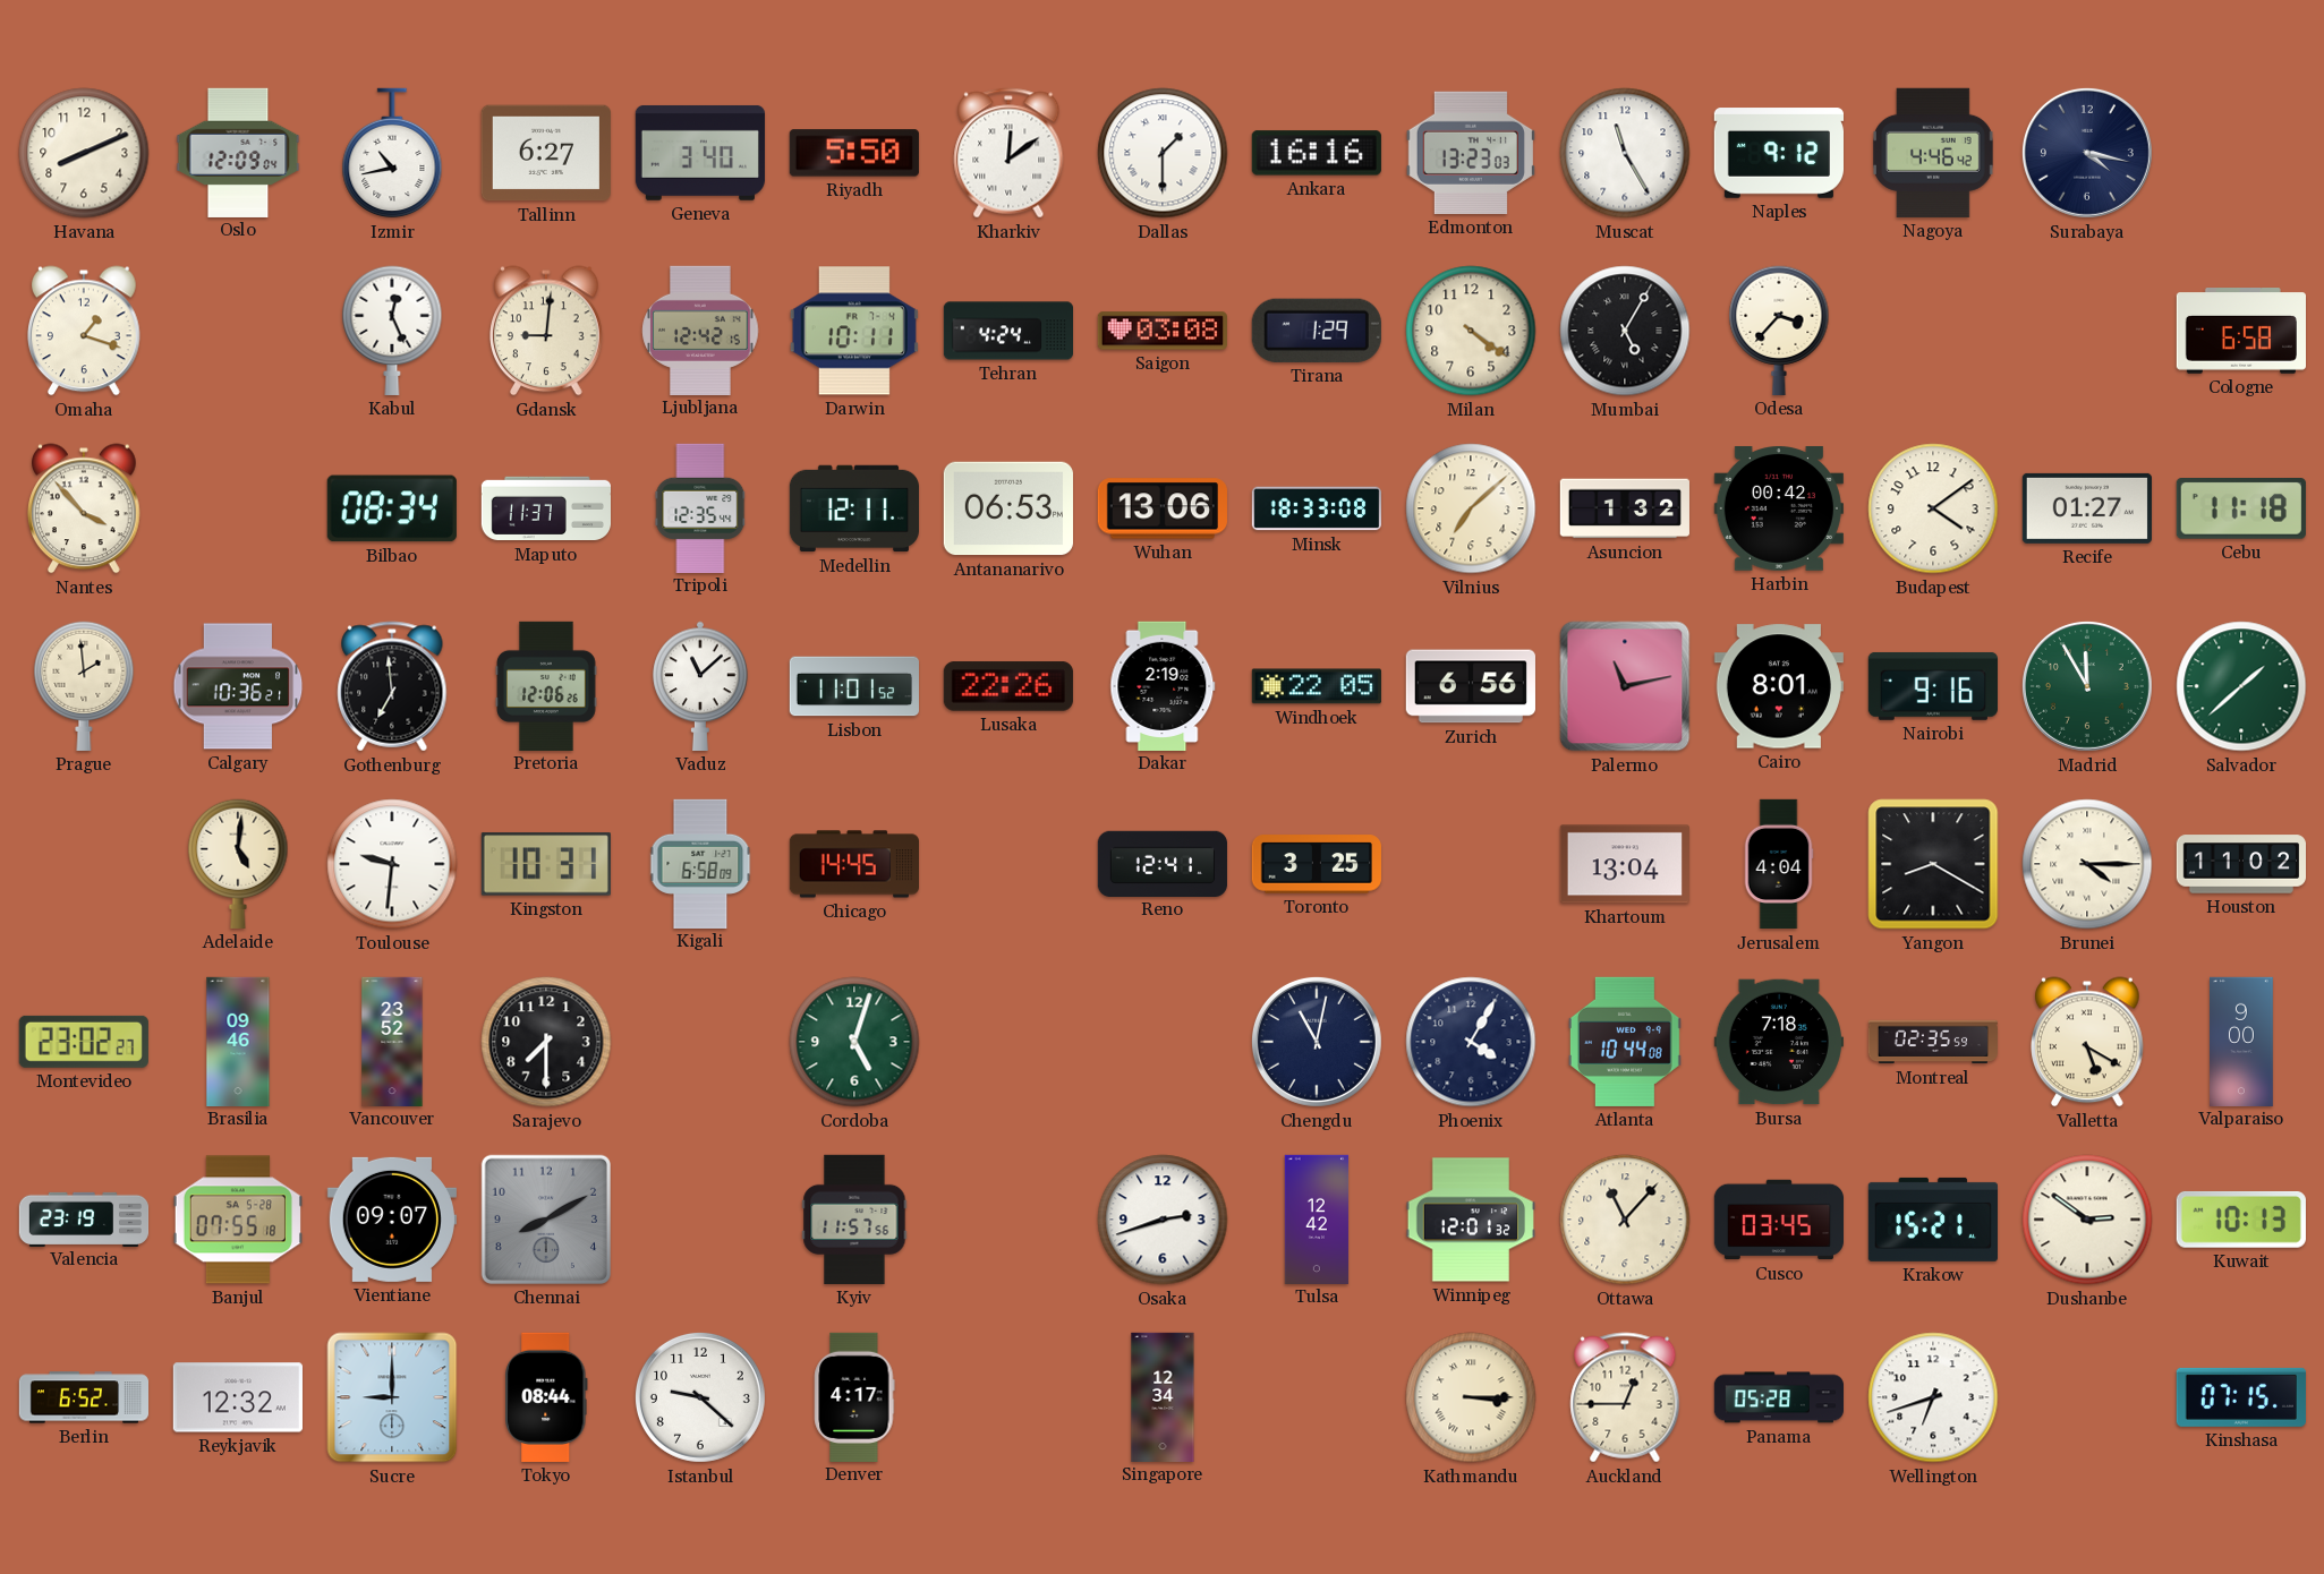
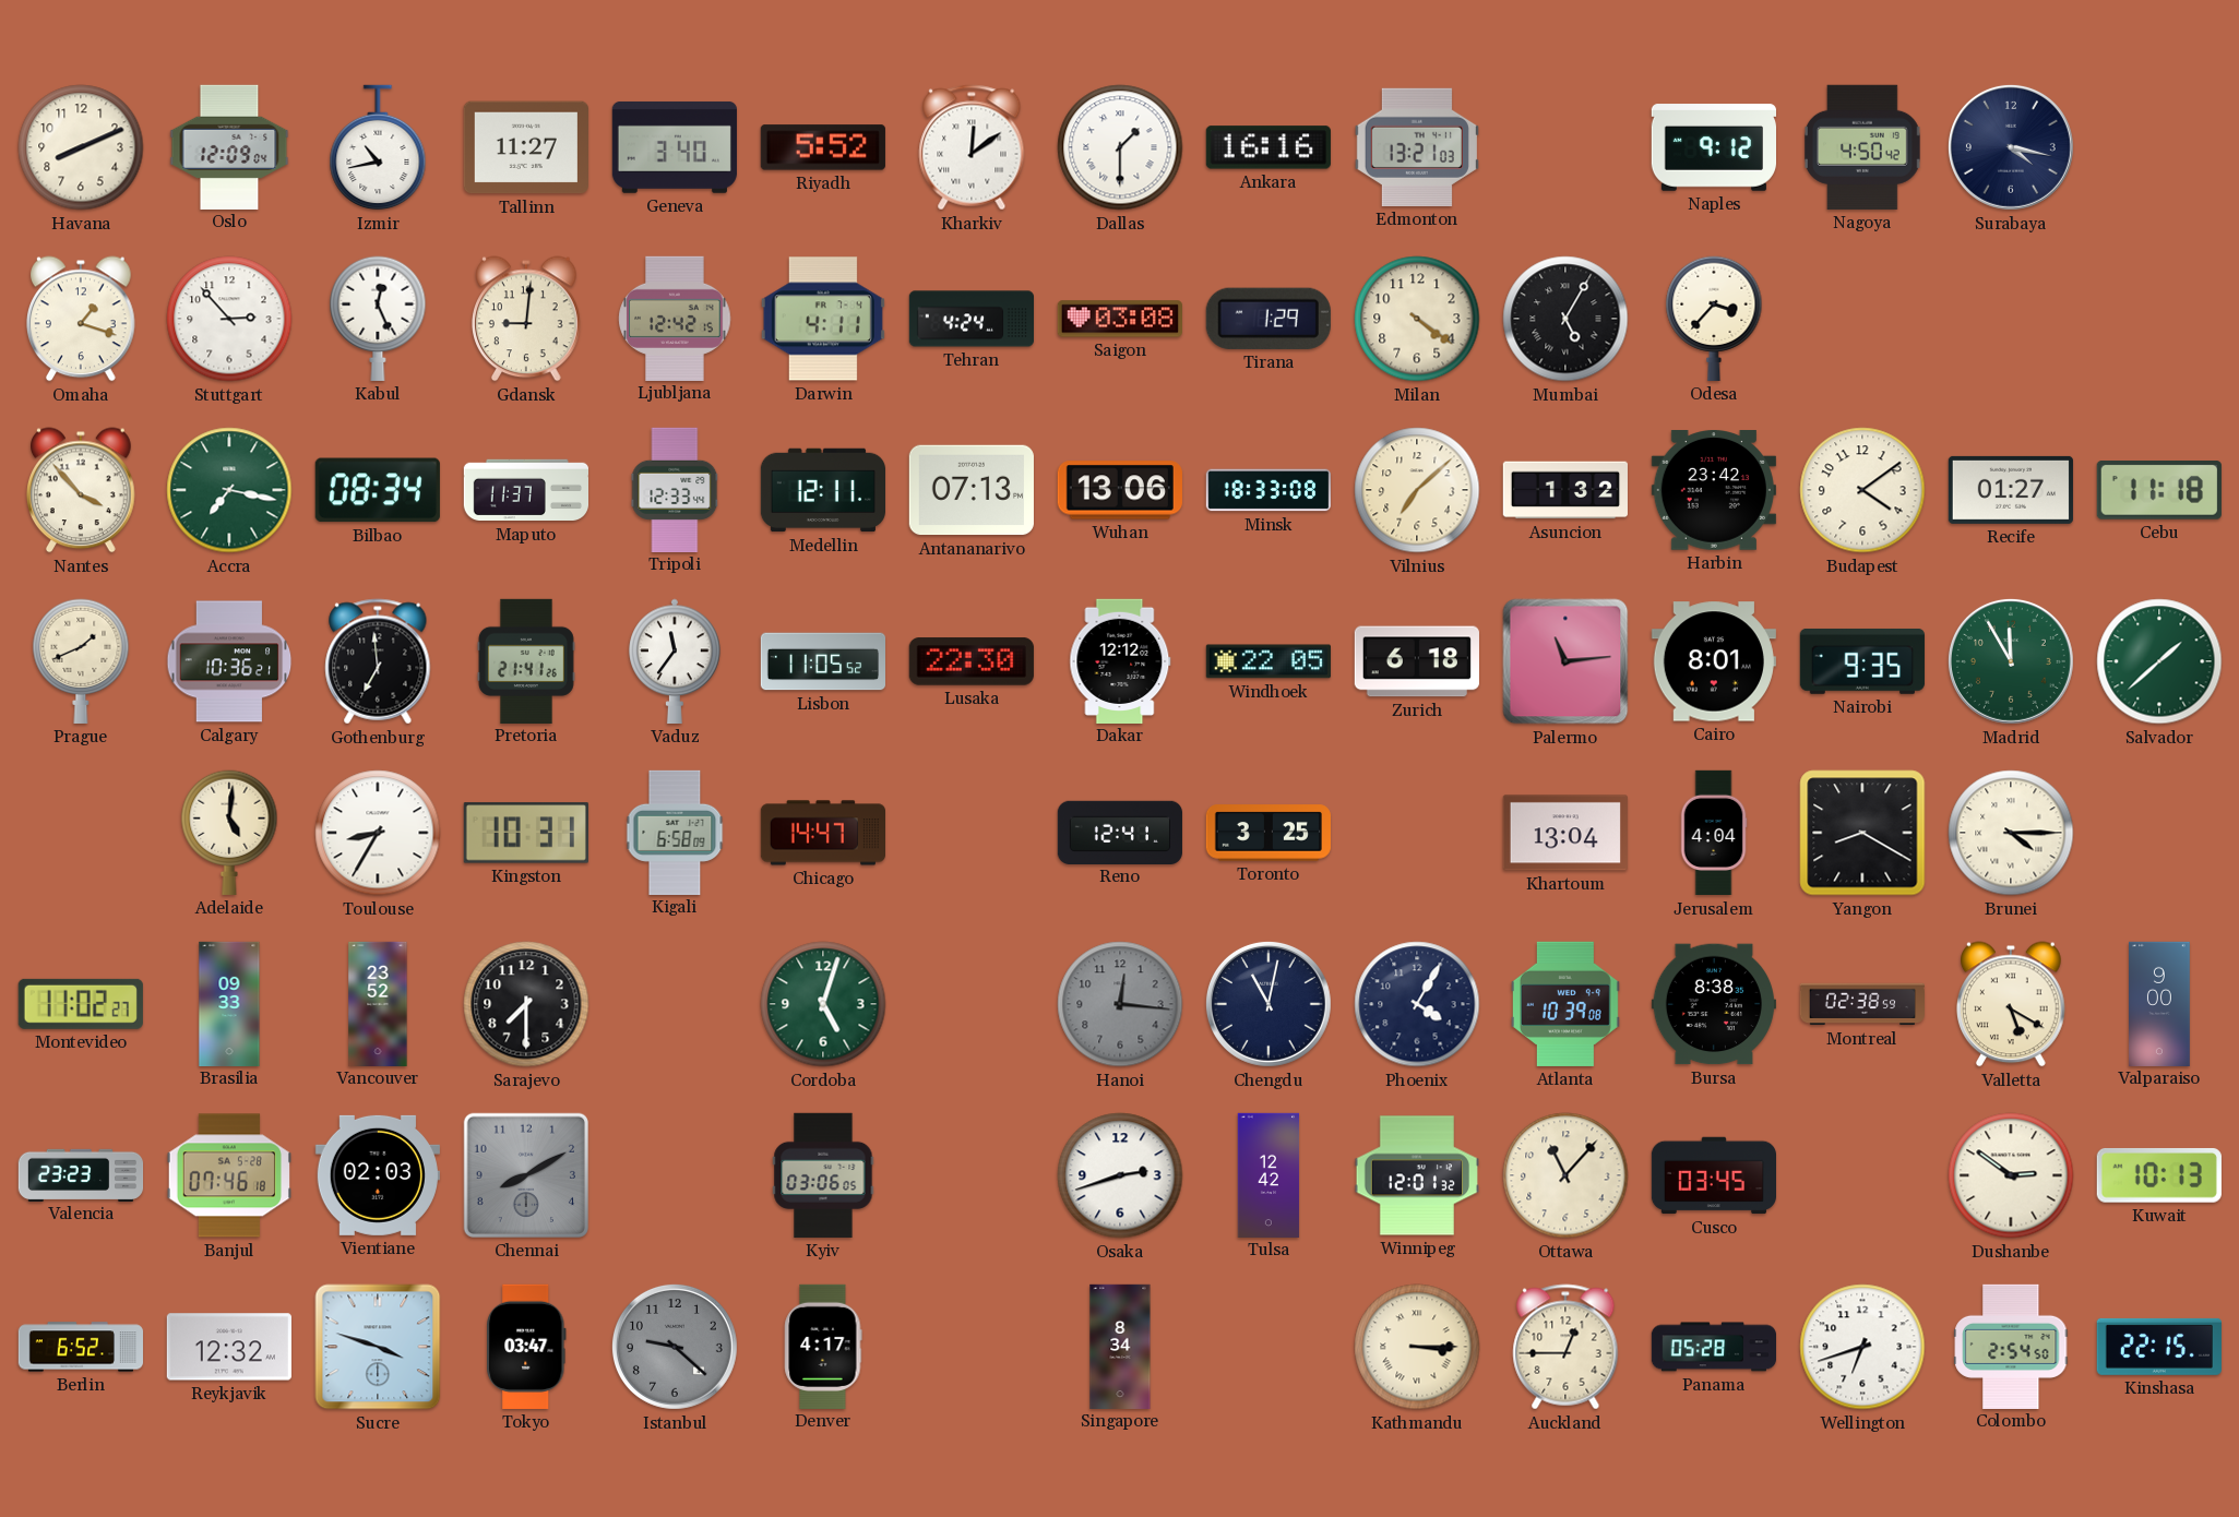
Tallinn: 6:27 -> 11:27
Riyadh: 5:50 -> 5:52
Edmonton: 13:23 -> 13:21
Muscat: 11:25 -> none
Nagoya: 4:46 -> 4:50
Stuttgart: none -> 2:53
Darwin: 10:11 -> 4:11
Cologne: 6:58 -> none
Accra: none -> 7:17
Tripoli: 12:35 -> 12:33
Antananarivo: 06:53 -> 07:13
Harbin: 00:42 -> 23:42
Prague: 1:59 -> 1:41
Pretoria: 12:06 -> 21:41
Vaduz: 11:08 -> 11:36
Lisbon: 11:01 -> 11:05
Lusaka: 22:26 -> 22:30
Dakar: 2:19 -> 12:12
Zurich: 6:56 -> 6:18
Palermo: 11:13 -> 11:14
Nairobi: 9:16 -> 9:35
Toulouse: 9:31 -> 8:35
Chicago: 14:45 -> 14:47
Houston: 11:02 -> none
Montevideo: 23:02 -> 11:02
Brasilia: 09:46 -> 09:33
Hanoi: none -> 12:16
Atlanta: 10:44 -> 10:39
Bursa: 7:18 -> 8:38
Montreal: 02:35 -> 02:38
Valencia: 23:19 -> 23:23
Banjul: 07:55 -> 07:46
Vientiane: 09:07 -> 02:03
Kyiv: 11:57 -> 03:06
Krakow: 15:21 -> none
Sucre: 9:00 -> 3:48
Tokyo: 08:44 -> 03:47
Istanbul dial: white -> grey
Singapore: 12:34 -> 8:34
Colombo: none -> 2:54
Kinshasa: 07:15 -> 22:15
